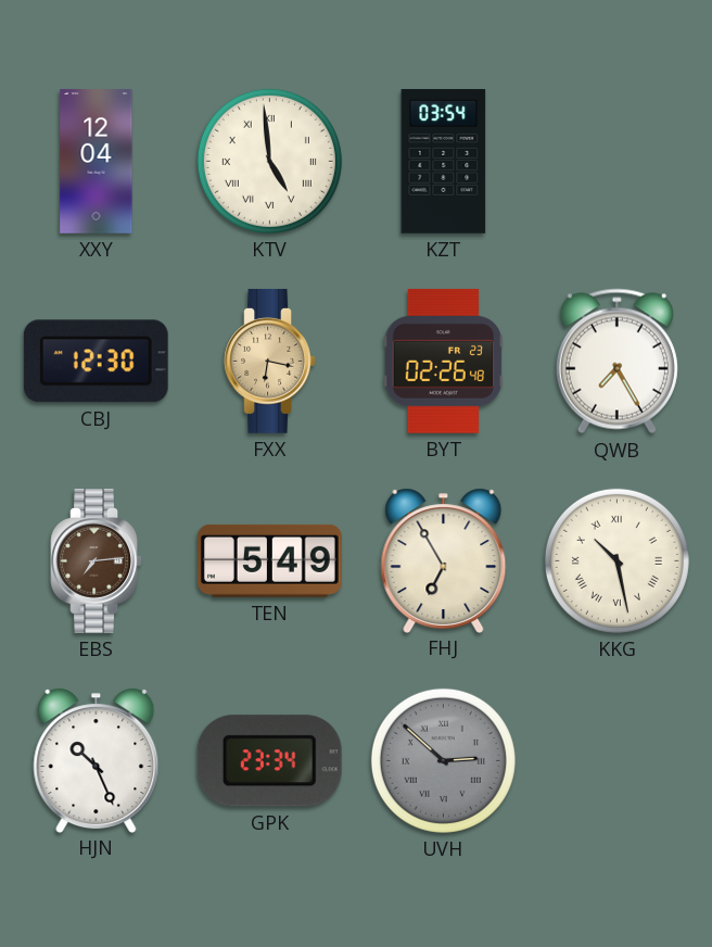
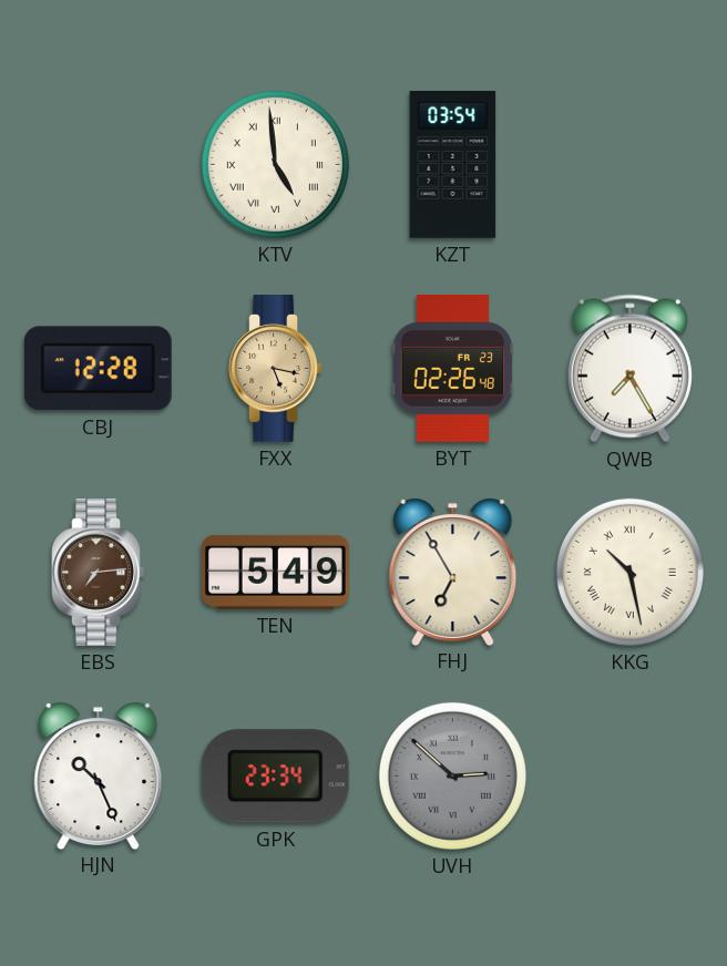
XXY: 12:04 -> none
CBJ: 12:30 -> 12:28
FXX: 6:17 -> 5:17
